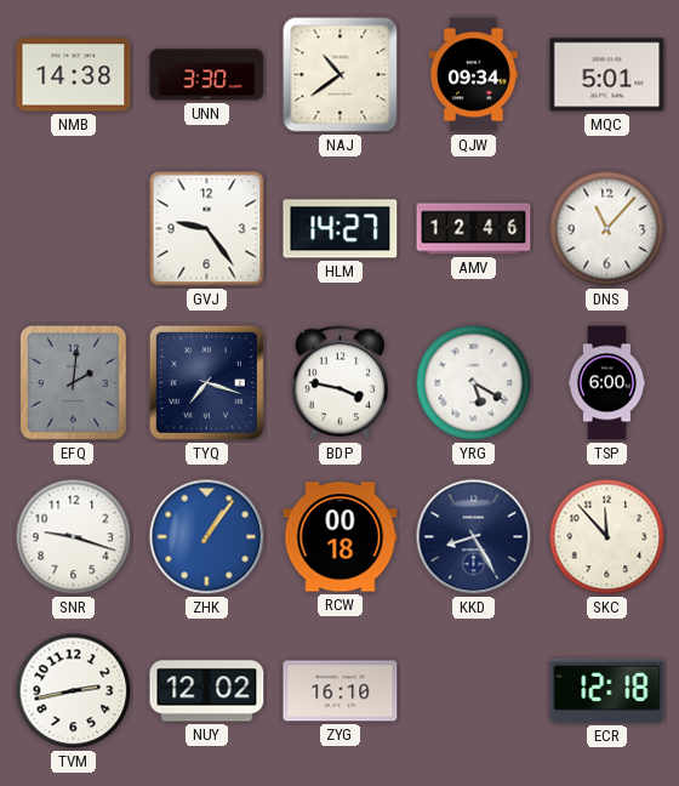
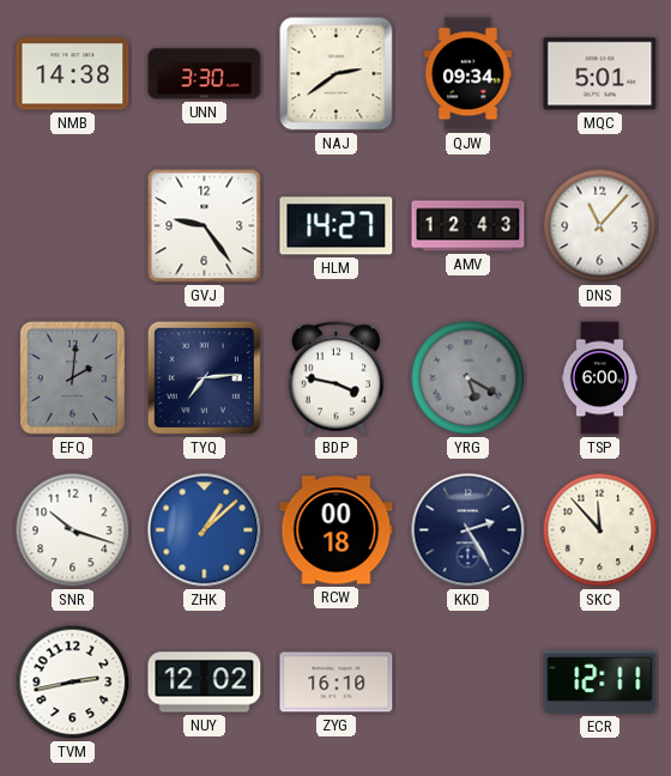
NAJ: 10:39 -> 2:39
AMV: 12:46 -> 12:43
TYQ: 7:18 -> 7:14
YRG dial: white -> grey
SNR: 9:18 -> 10:18
ZHK: 1:06 -> 1:08
KKD: 8:25 -> 2:25
ECR: 12:18 -> 12:11
